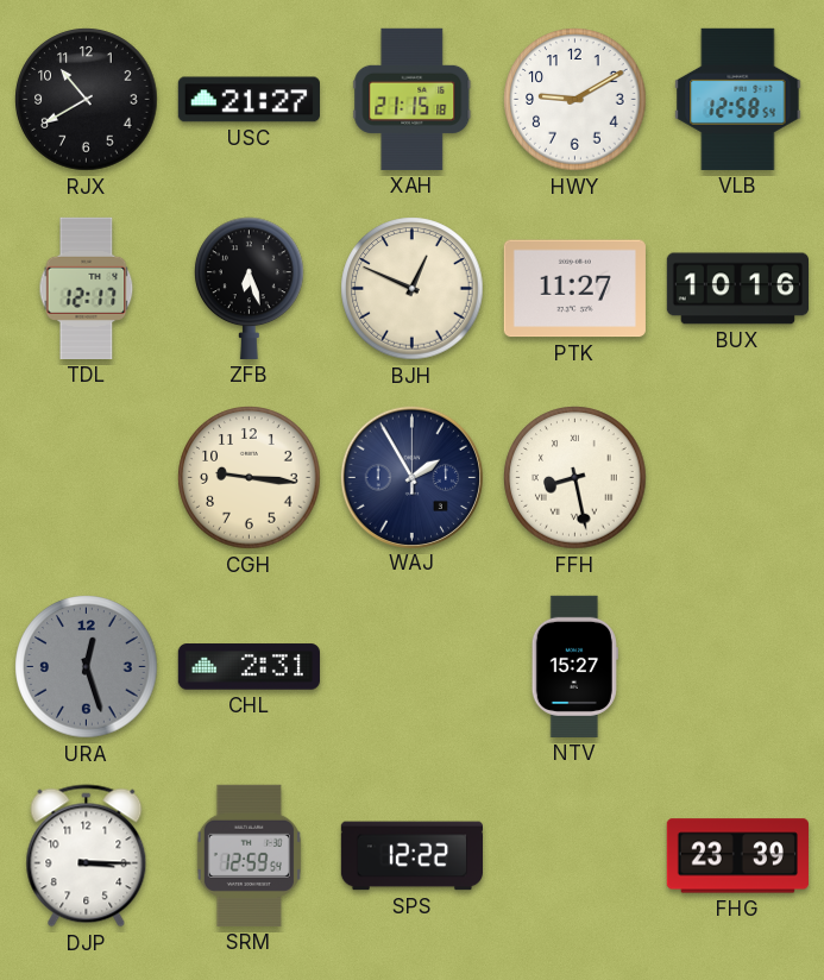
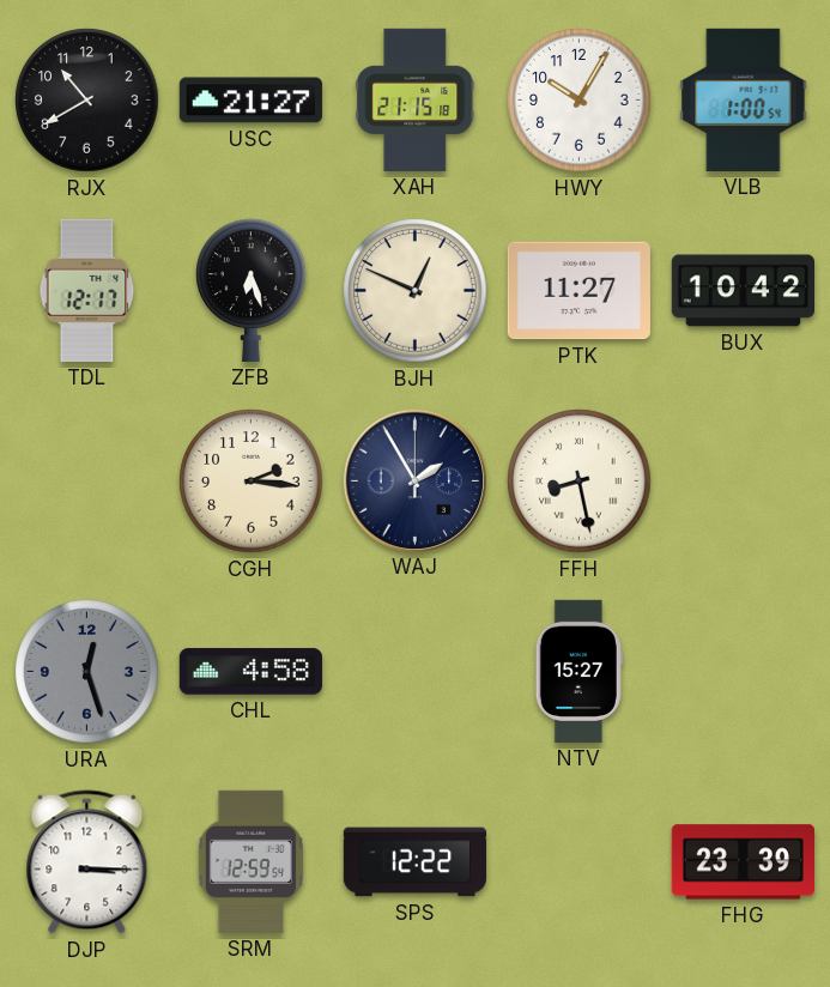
HWY: 9:10 -> 10:05
VLB: 12:58 -> 1:00
BUX: 10:16 -> 10:42
CGH: 9:16 -> 2:16
CHL: 2:31 -> 4:58
